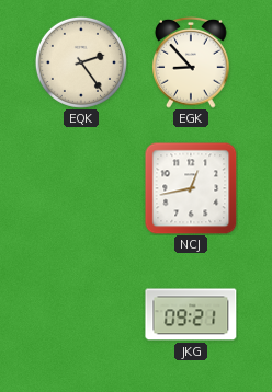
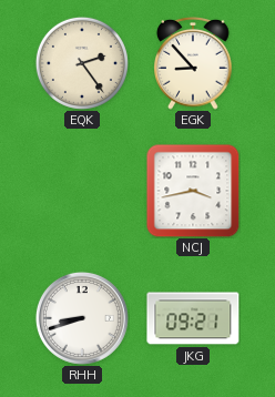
NCJ: 12:43 -> 3:43
RHH: none -> 8:42
